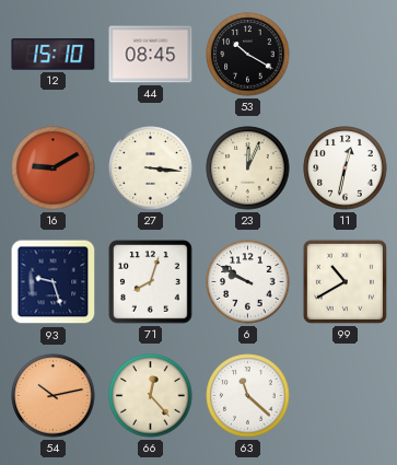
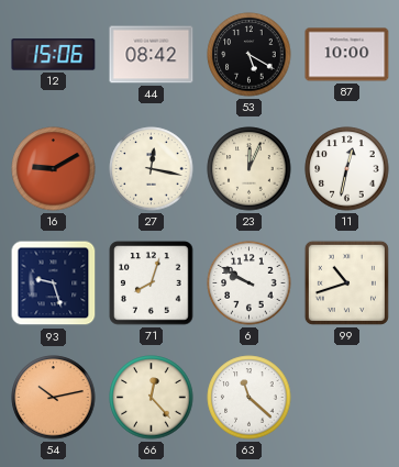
12: 15:10 -> 15:06
44: 08:45 -> 08:42
53: 10:20 -> 5:20
87: none -> 10:00
27: 3:16 -> 12:17
99: 10:40 -> 10:42
